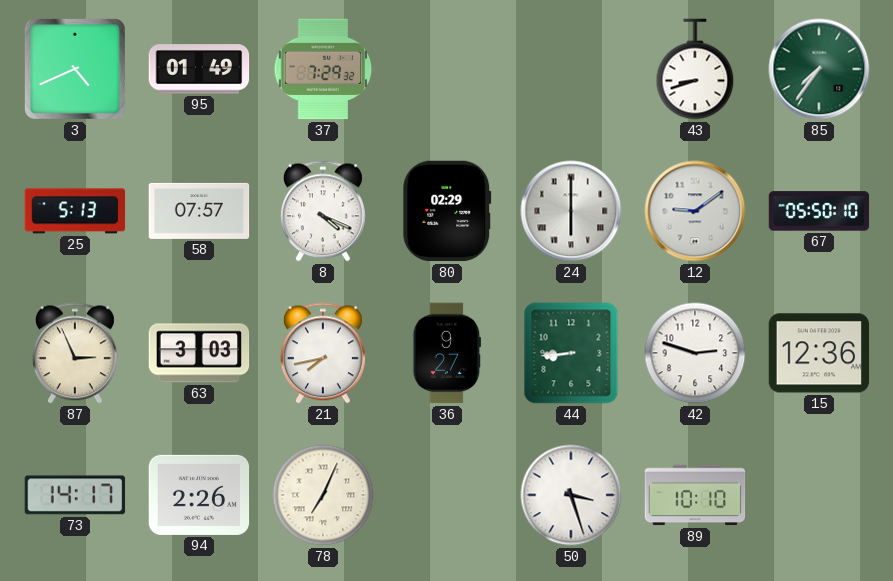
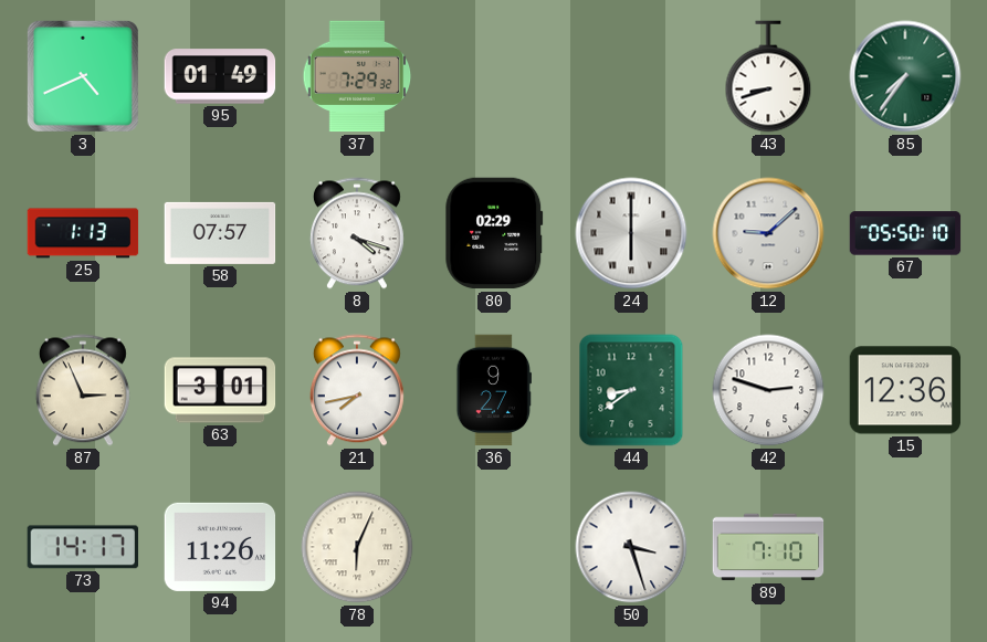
25: 5:13 -> 1:13
8: 4:19 -> 4:18
12: 9:09 -> 9:08
63: 3:03 -> 3:01
44: 8:44 -> 8:39
94: 2:26 -> 11:26
78: 7:04 -> 6:04
89: 10:10 -> 7:10
